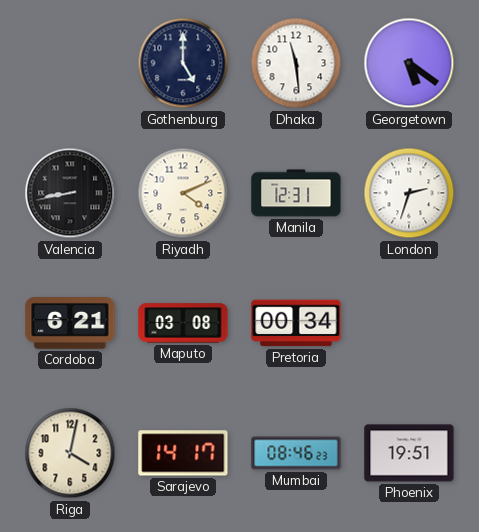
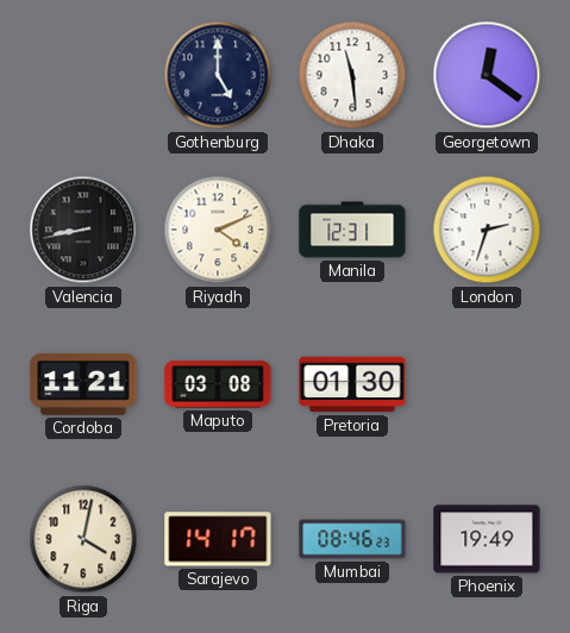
Georgetown: 5:21 -> 12:21
Cordoba: 6:21 -> 11:21
Pretoria: 00:34 -> 01:30
Phoenix: 19:51 -> 19:49
